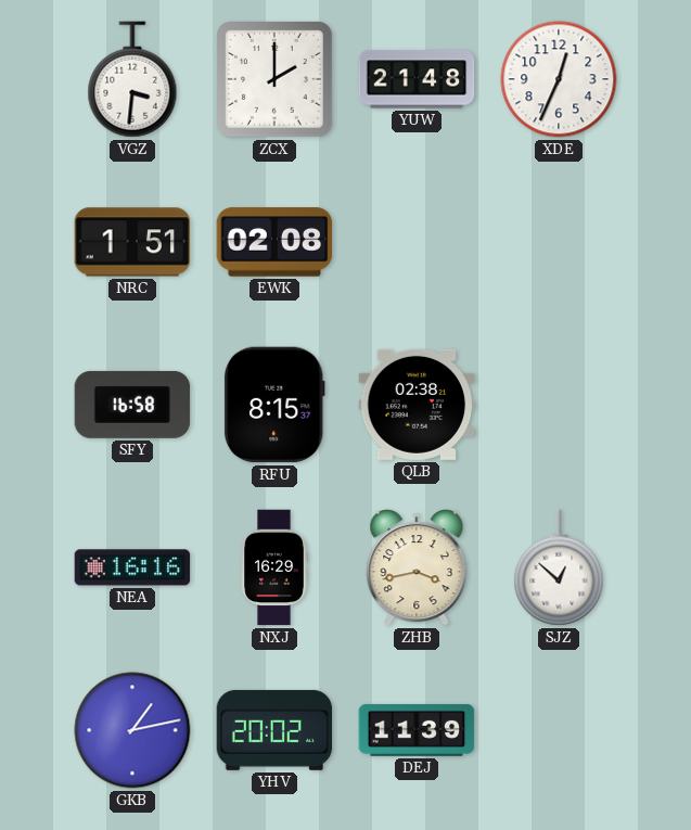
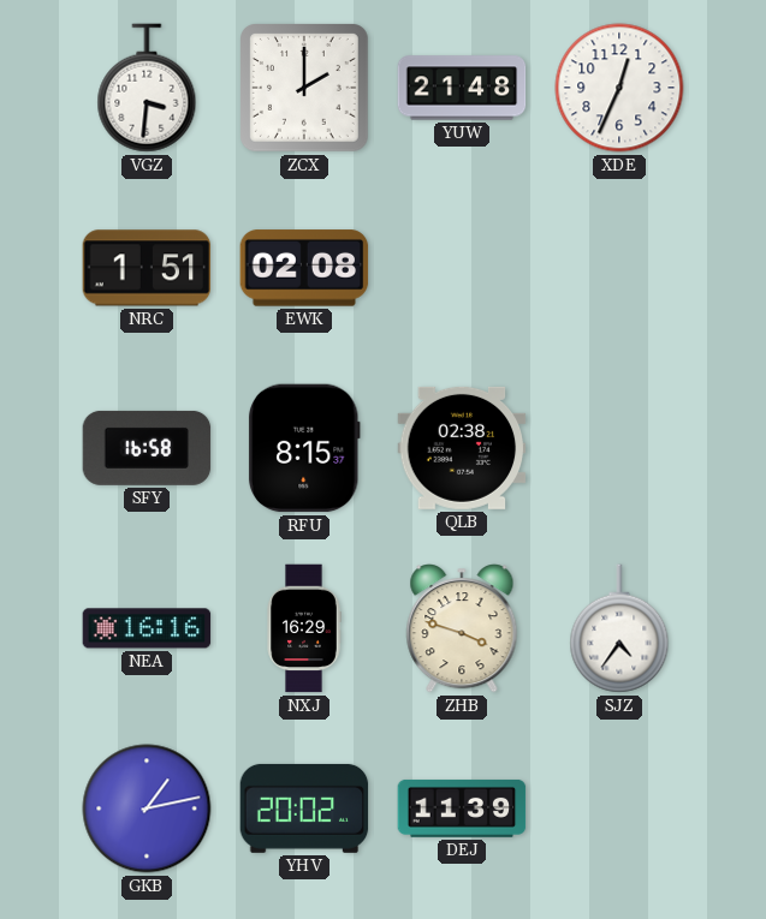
ZHB: 3:43 -> 3:48
SJZ: 12:52 -> 4:36
